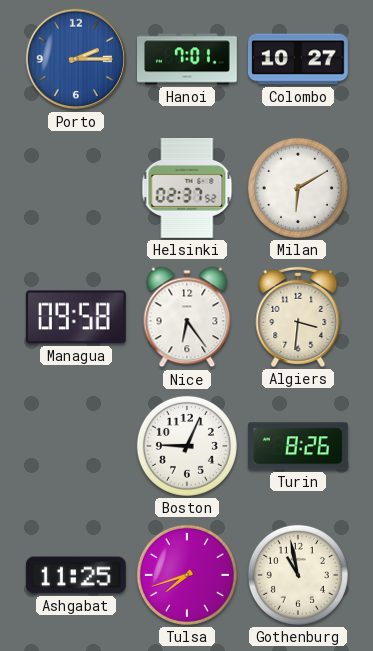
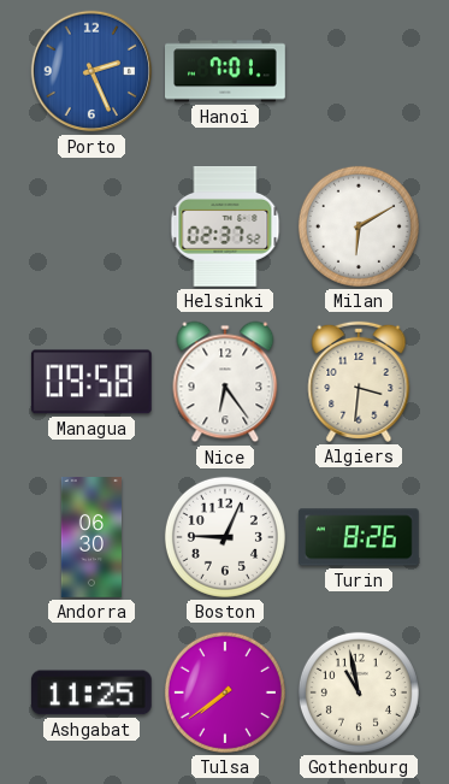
Porto: 2:15 -> 2:26
Colombo: 10:27 -> none
Andorra: none -> 06:30
Tulsa: 7:42 -> 7:39
